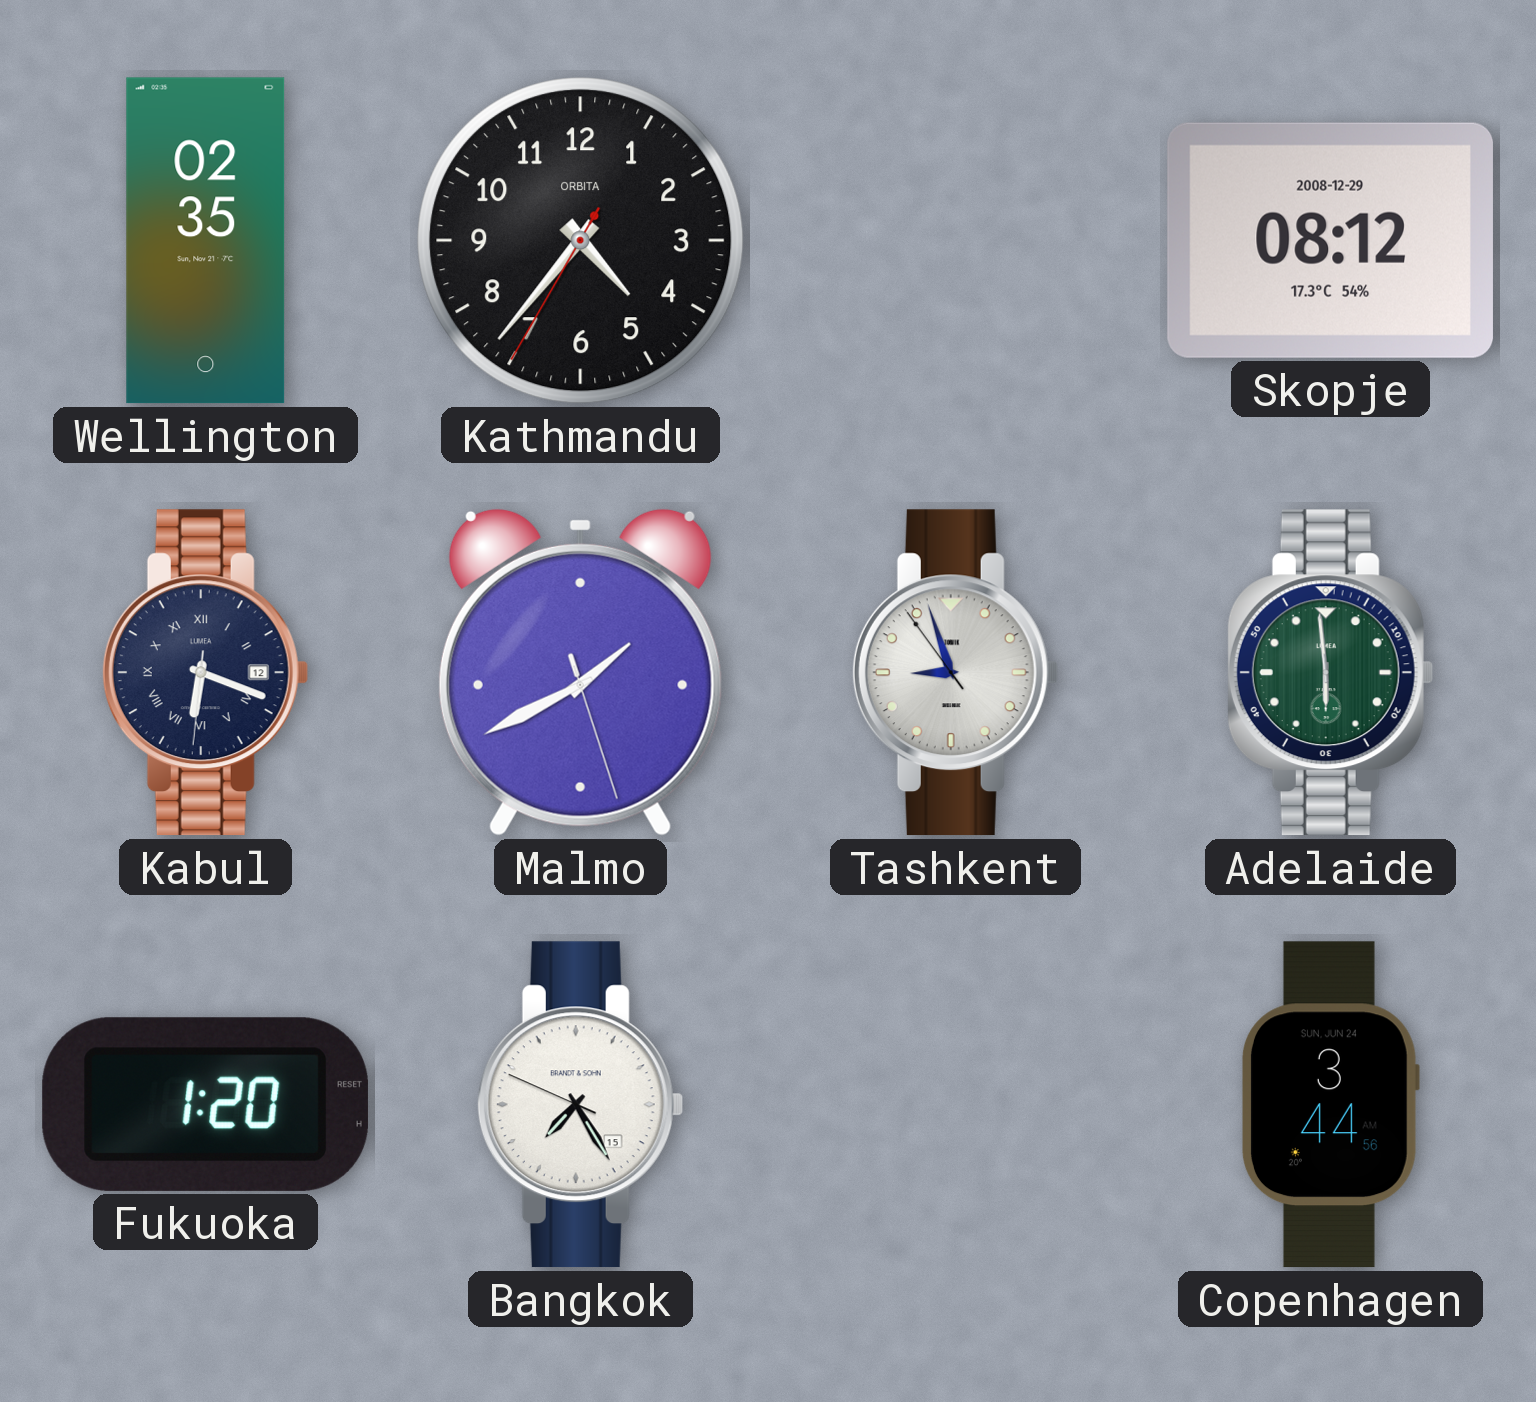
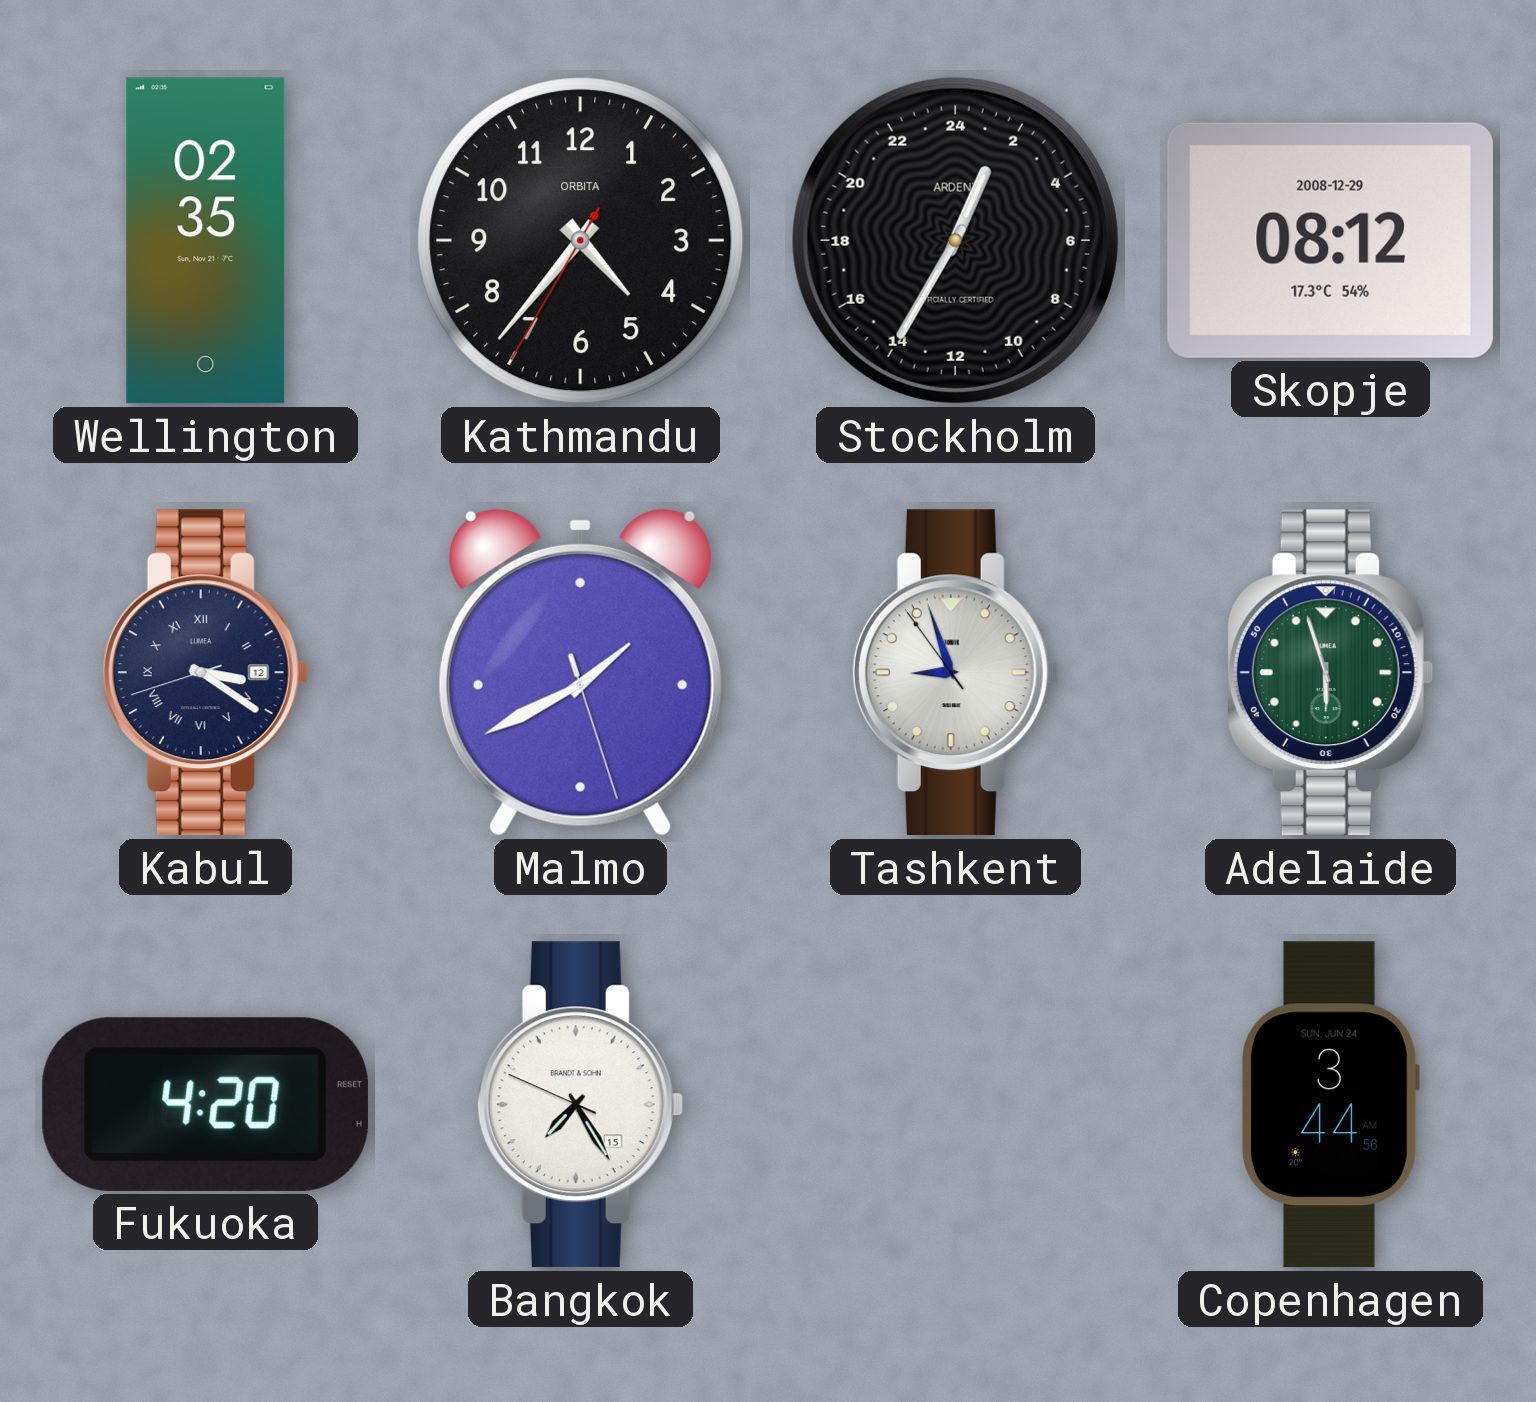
Stockholm: none -> 1:35
Kabul: 6:18 -> 3:20
Adelaide: 5:59 -> 5:57
Fukuoka: 1:20 -> 4:20
